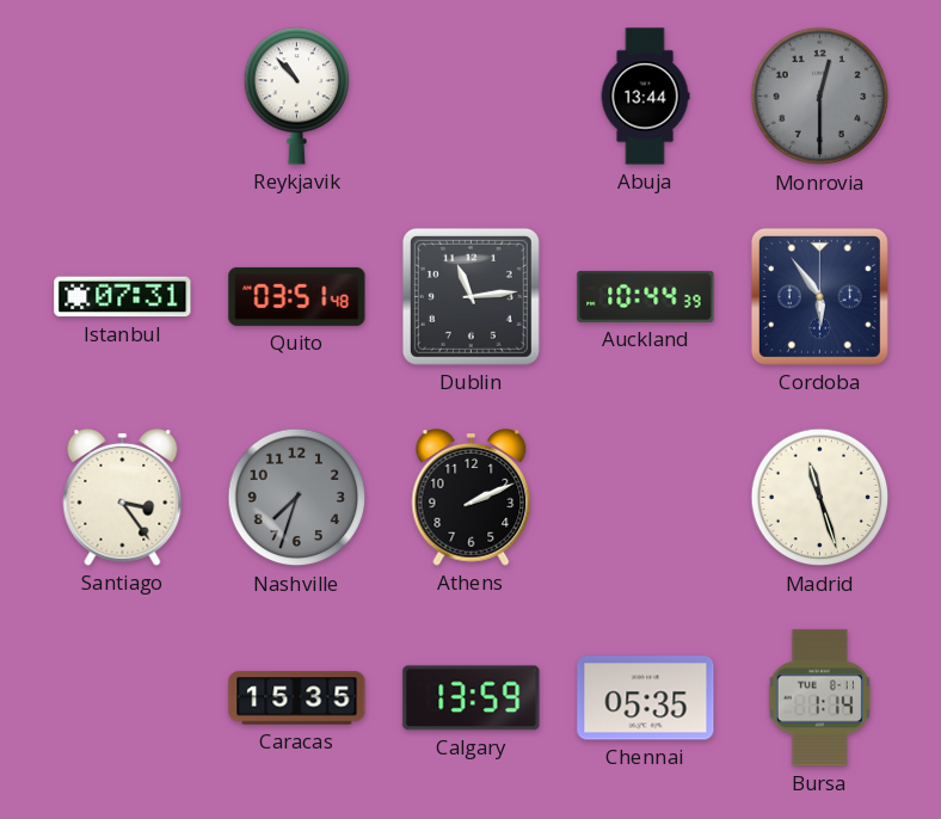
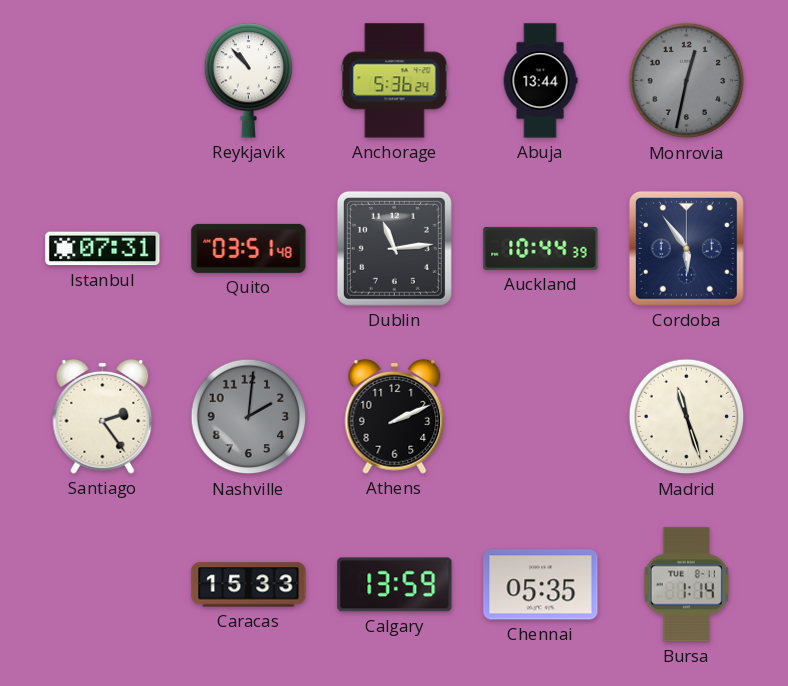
Anchorage: none -> 5:36
Monrovia: 12:30 -> 12:32
Santiago: 3:24 -> 2:24
Nashville: 7:33 -> 2:01
Caracas: 15:35 -> 15:33
